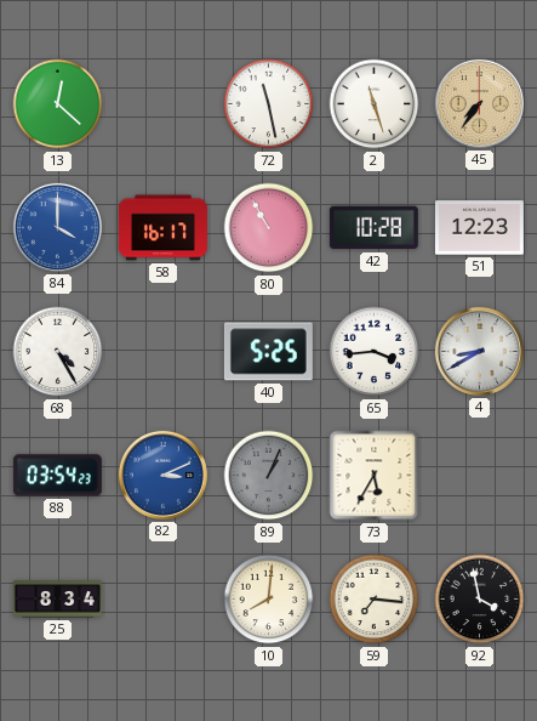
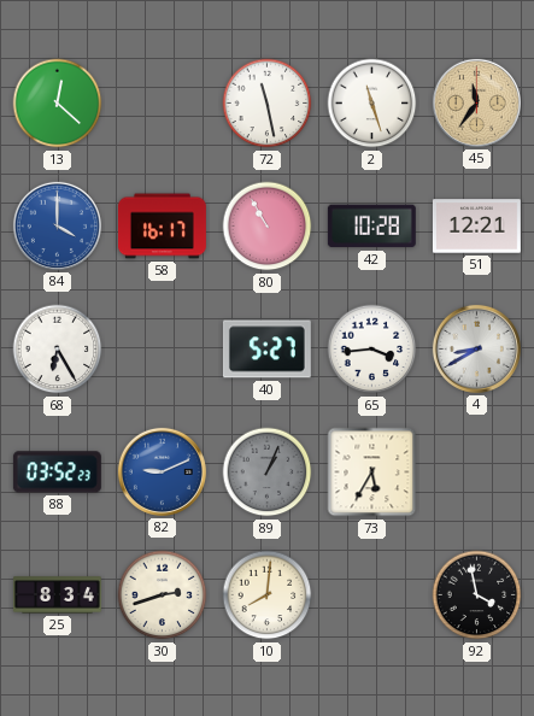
45: 7:36 -> 11:36
51: 12:23 -> 12:21
68: 4:25 -> 6:25
40: 5:25 -> 5:27
88: 03:54 -> 03:52
82: 3:11 -> 9:11
30: none -> 2:42
59: 7:16 -> none
